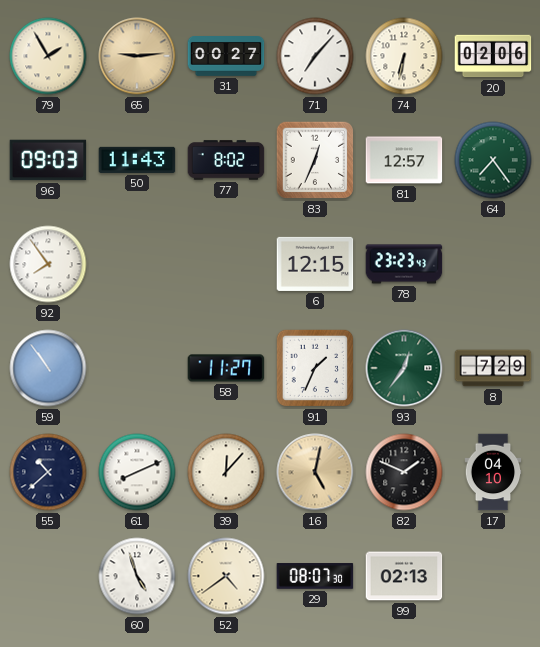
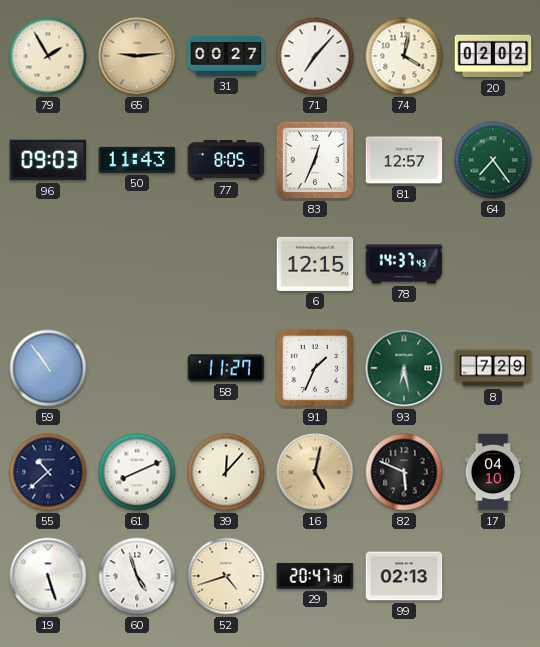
74: 6:32 -> 4:02
20: 02:06 -> 02:02
77: 8:02 -> 8:05
92: 7:54 -> none
78: 23:23 -> 14:37
93: 12:36 -> 6:28
82: 1:49 -> 5:49
19: none -> 5:27
52: 4:39 -> 4:42
29: 08:07 -> 20:47
